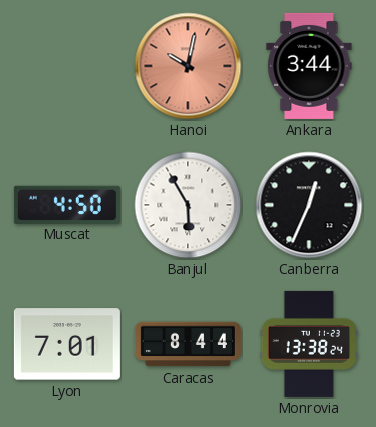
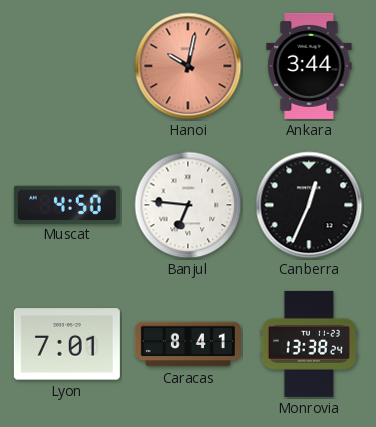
Banjul: 5:55 -> 6:46
Caracas: 8:44 -> 8:41
